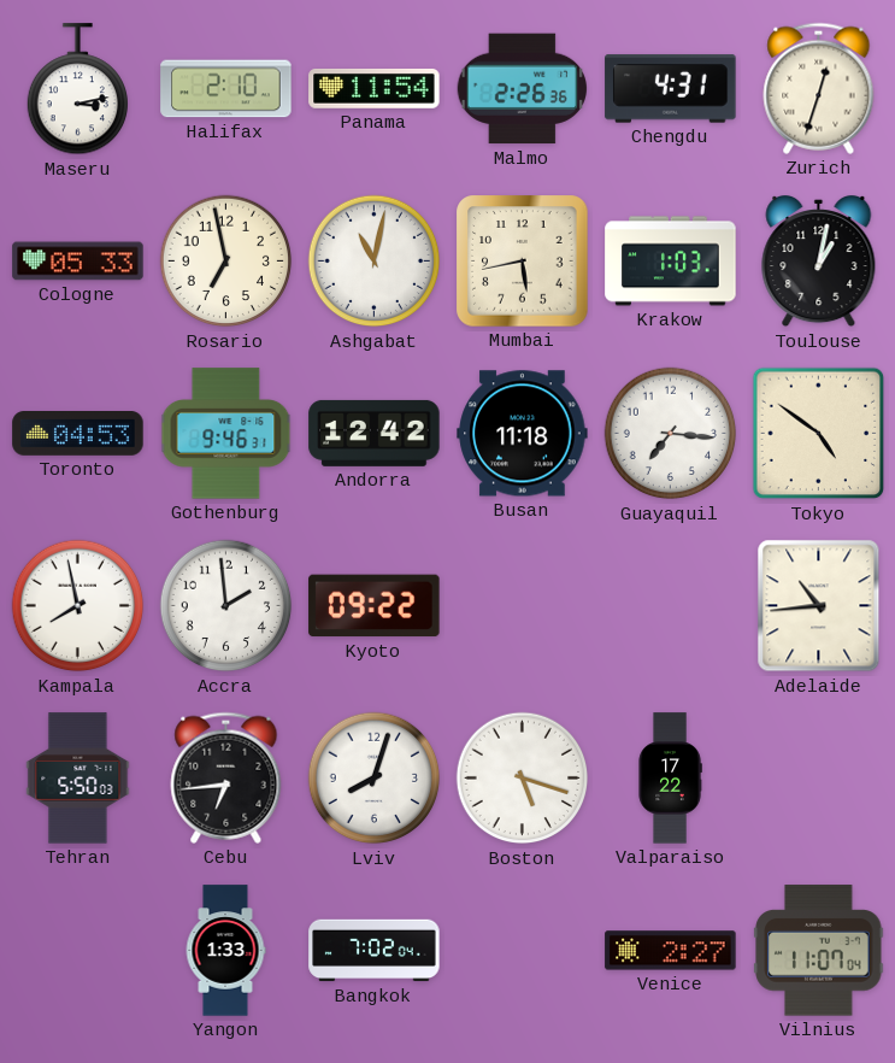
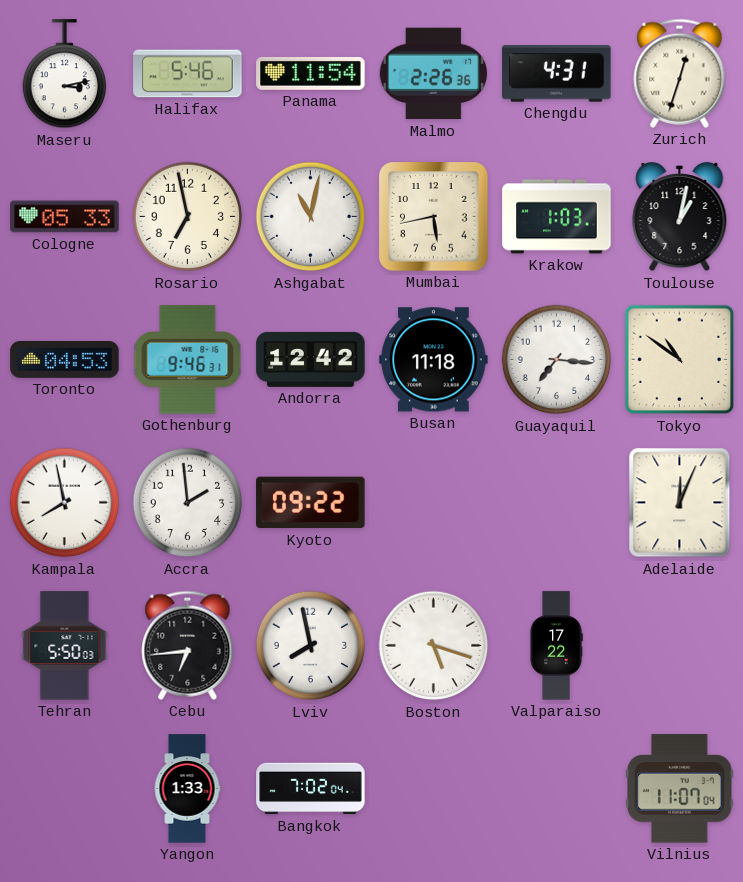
Halifax: 2:10 -> 5:46
Tokyo: 4:51 -> 10:51
Adelaide: 10:44 -> 12:04
Lviv: 8:03 -> 7:58
Venice: 2:27 -> none
